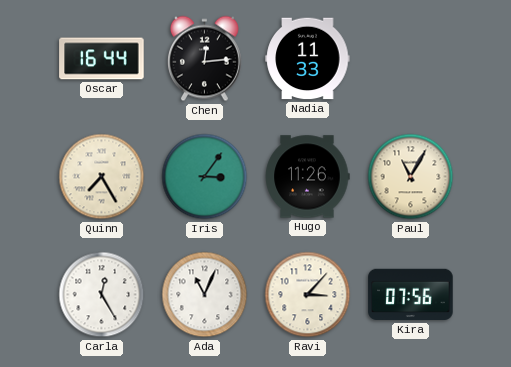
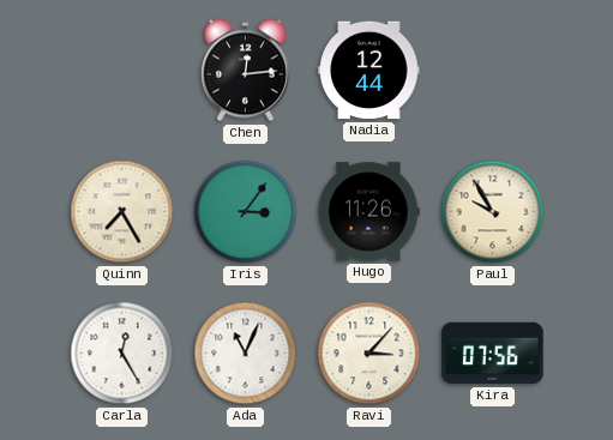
Oscar: 16:44 -> none
Nadia: 11:33 -> 12:44
Paul: 11:05 -> 9:55
